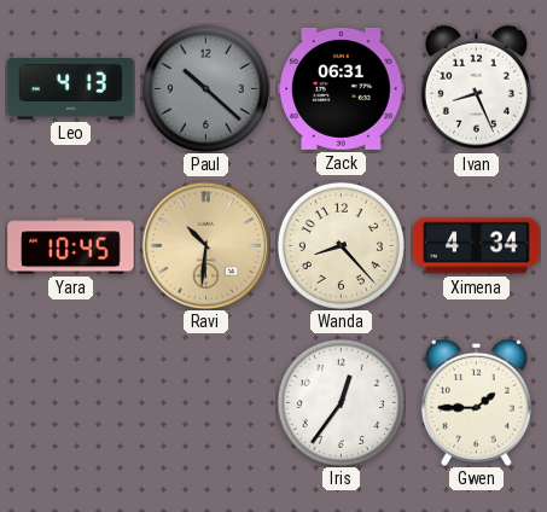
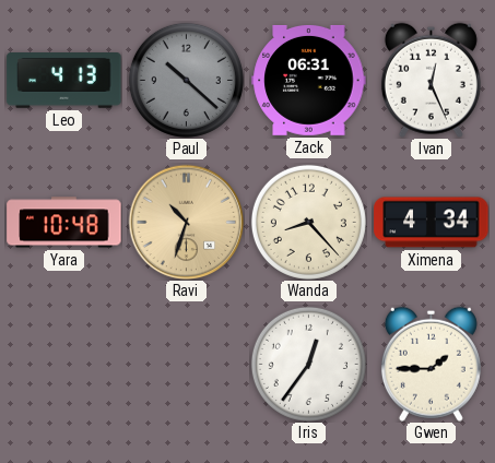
Ivan: 8:26 -> 12:26
Yara: 10:45 -> 10:48
Ravi: 10:31 -> 10:33
